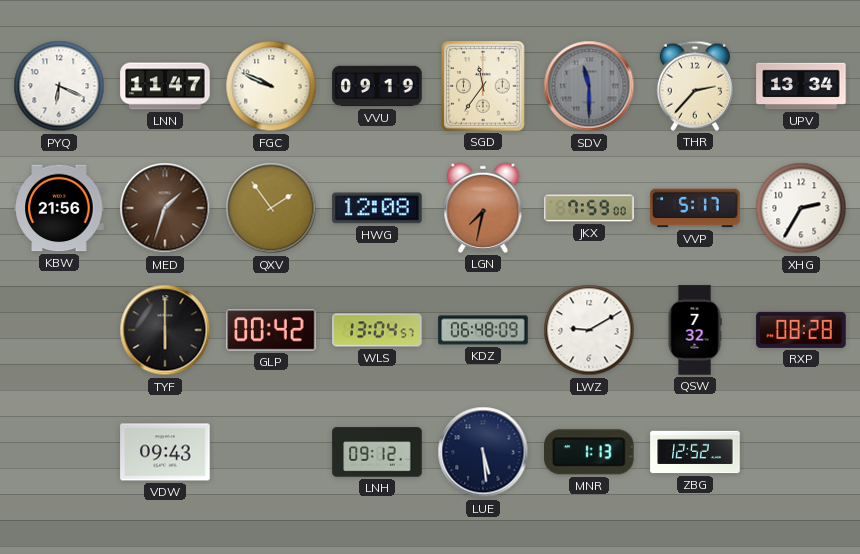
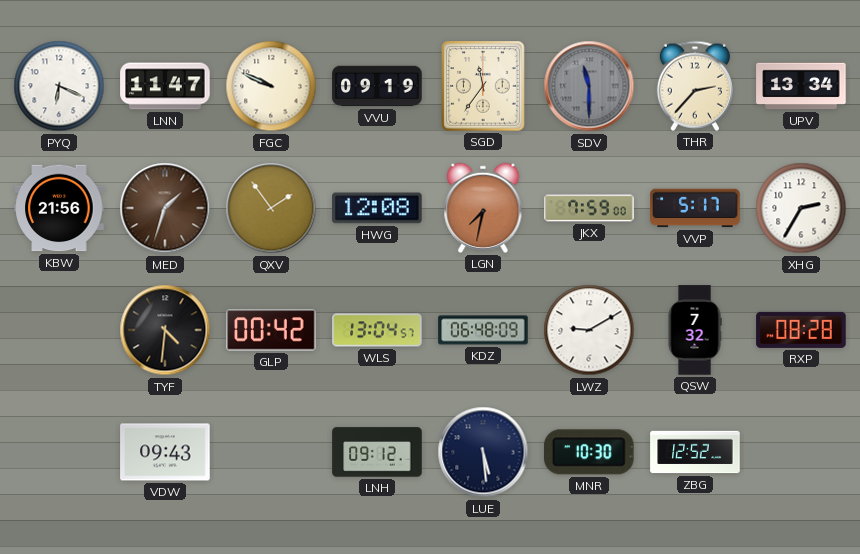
TYF: 6:00 -> 4:31
MNR: 1:13 -> 10:30
